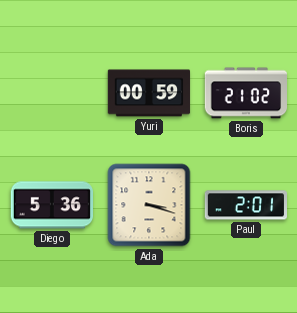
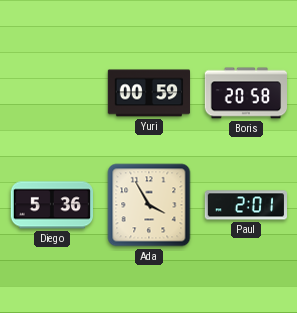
Boris: 21:02 -> 20:58
Ada: 3:18 -> 3:55
